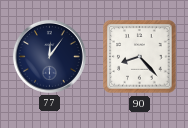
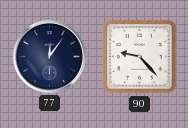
90: 8:23 -> 9:23
